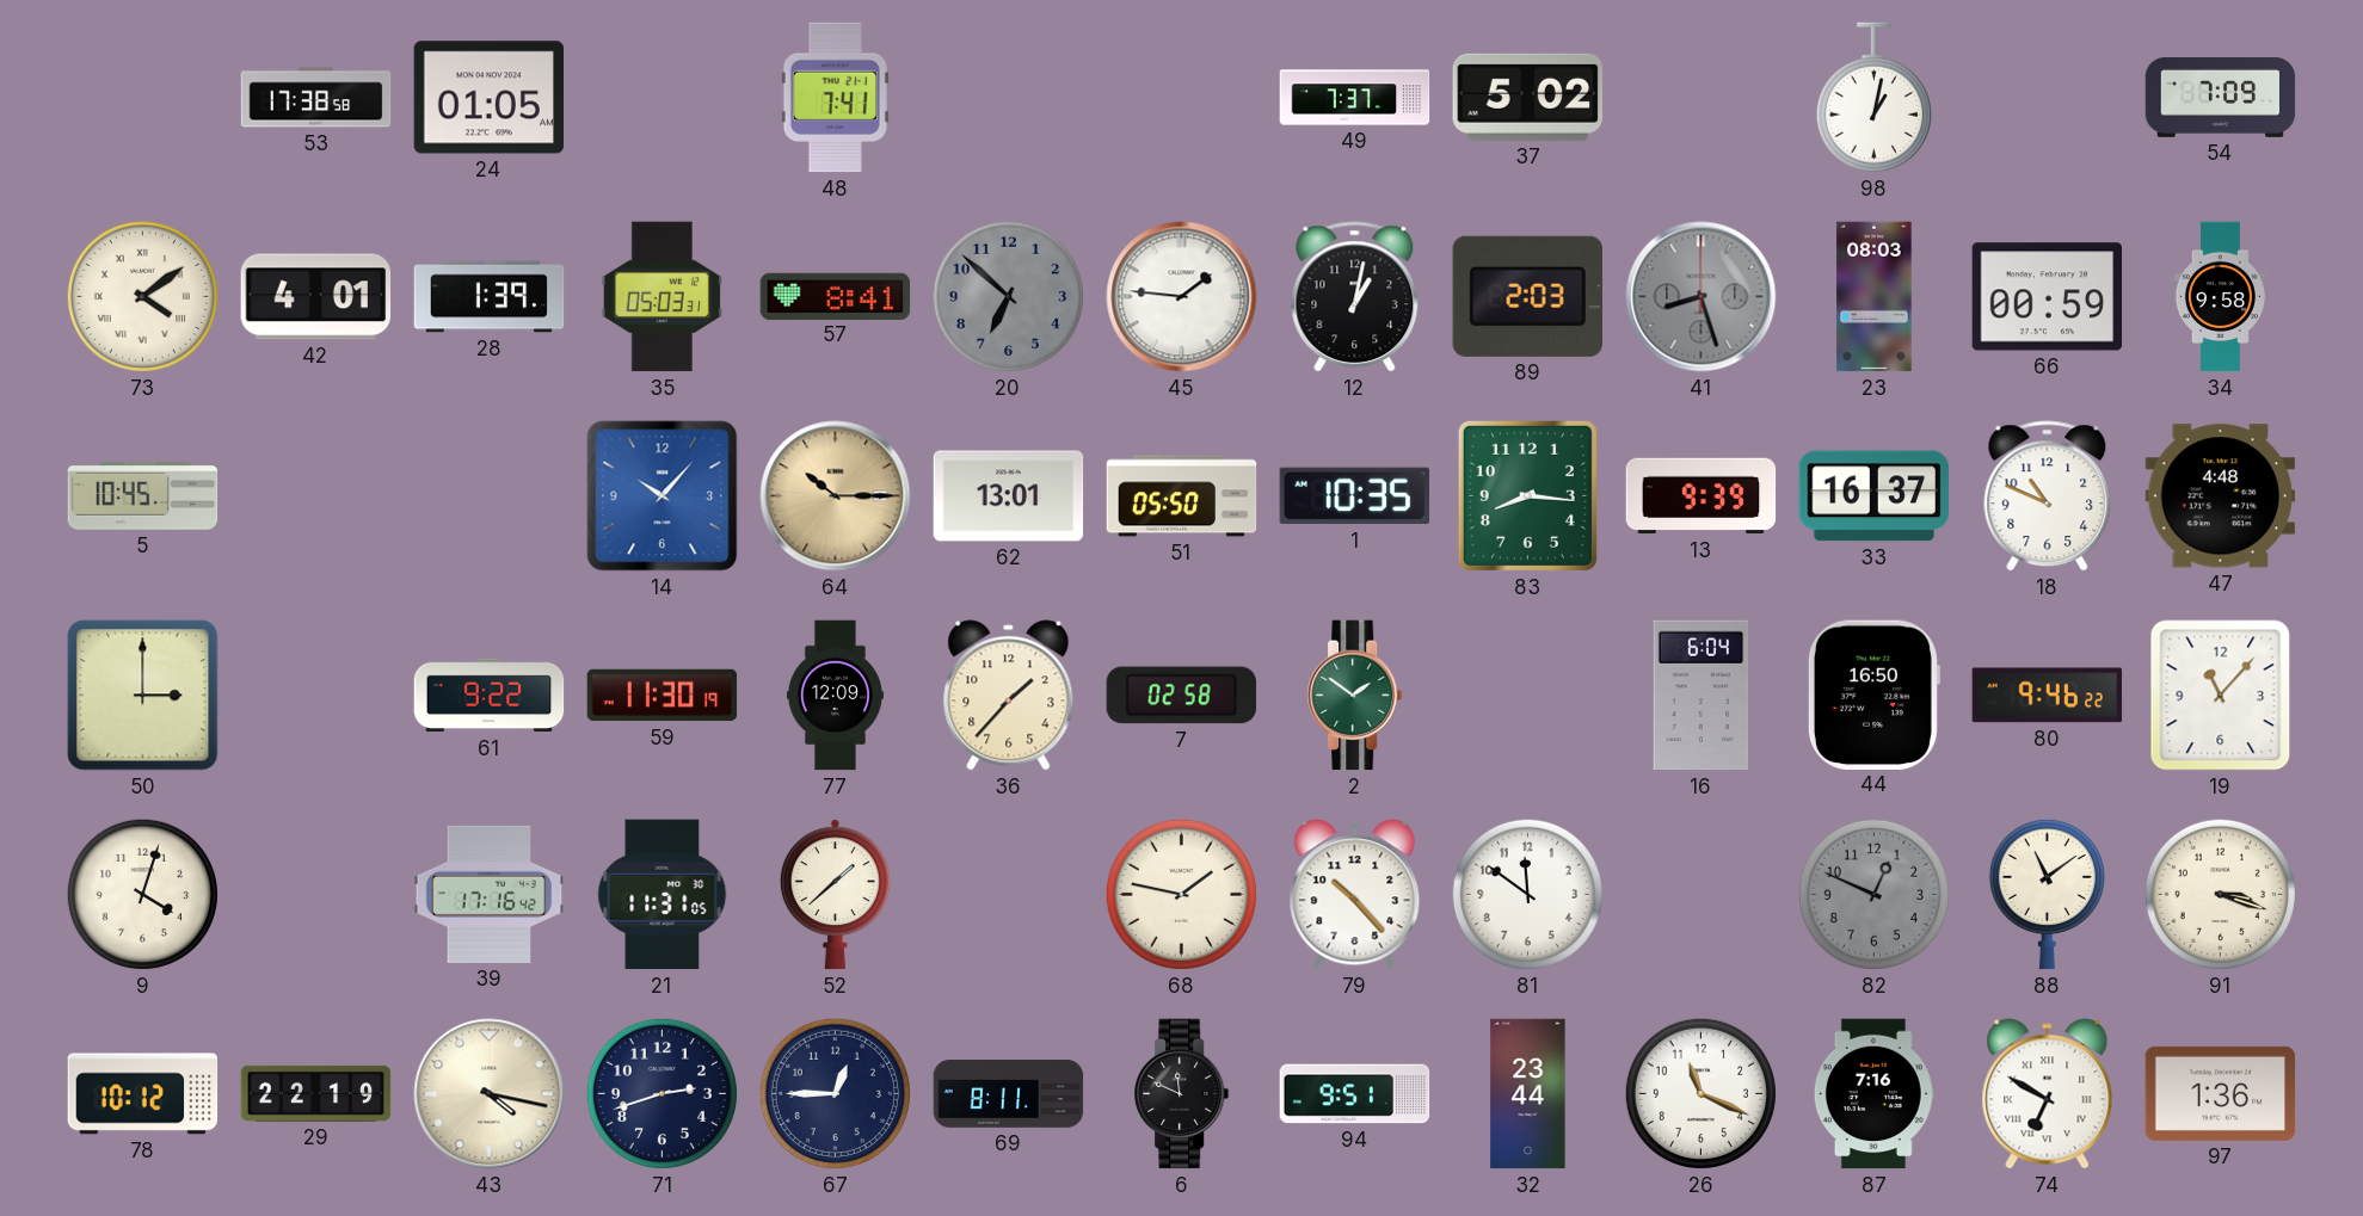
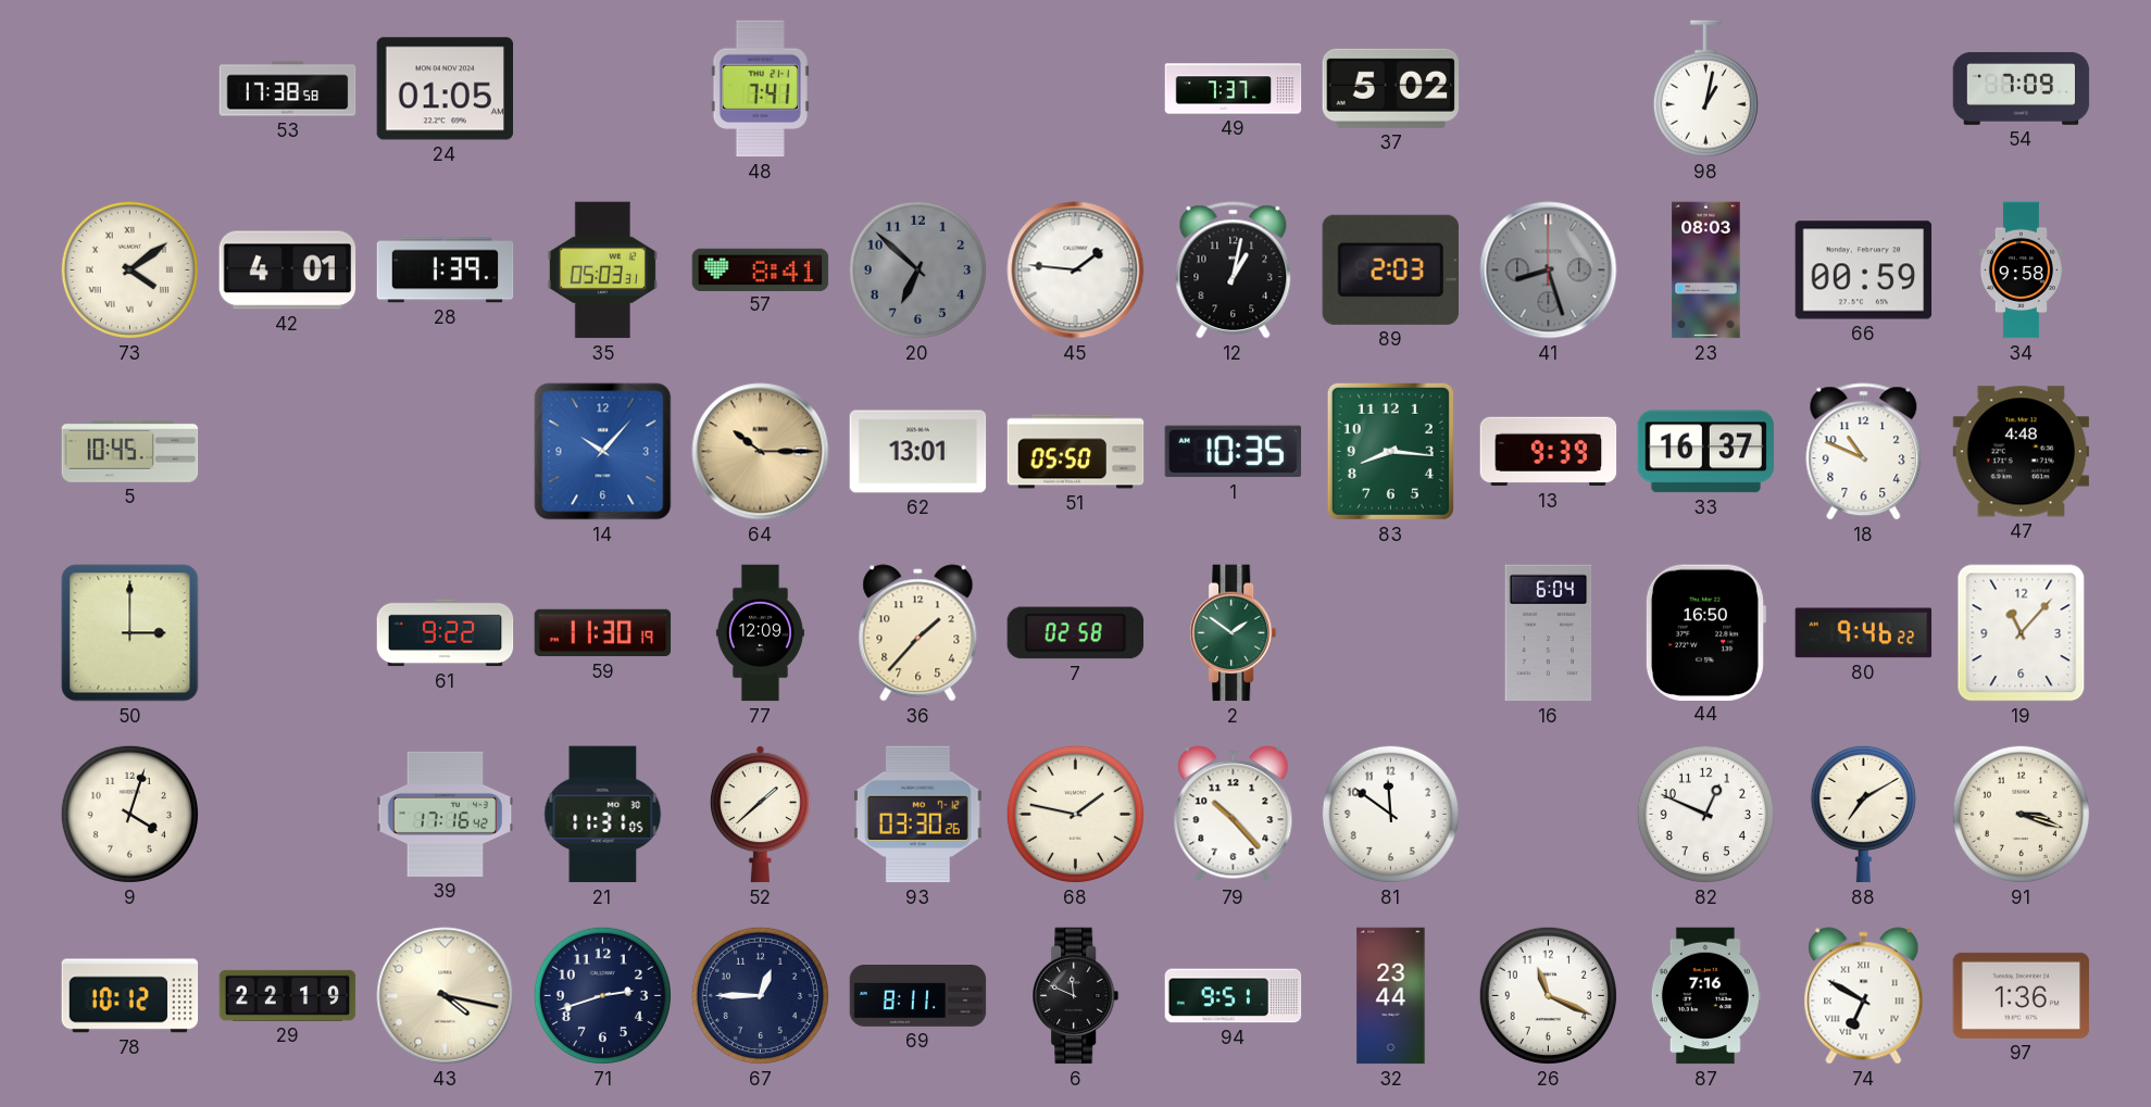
93: none -> 03:30
82 dial: grey -> white
88: 11:09 -> 7:10
